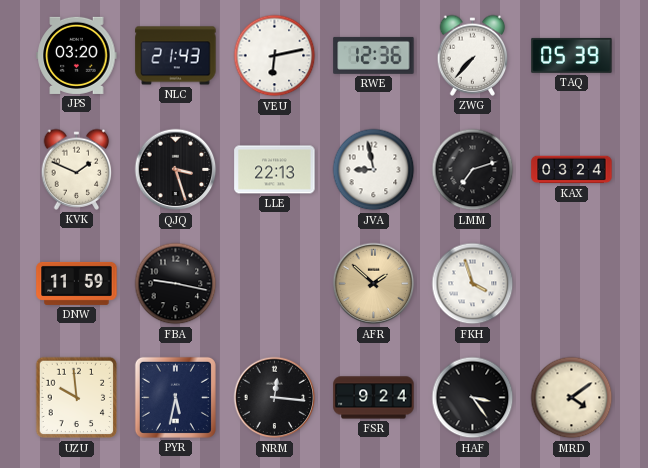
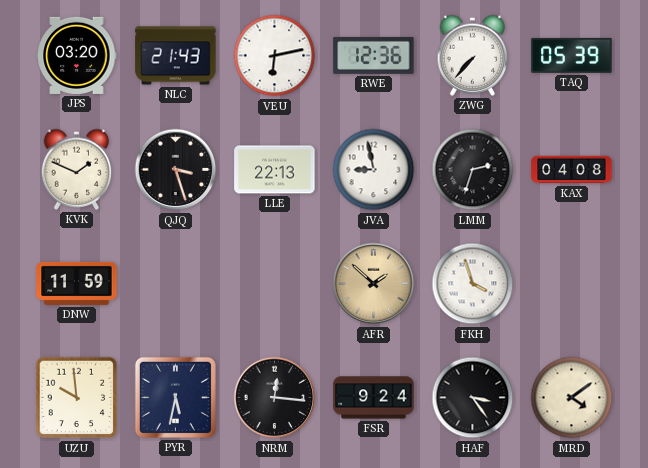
LMM: 7:12 -> 2:33
KAX: 03:24 -> 04:08
FBA: 9:17 -> none
